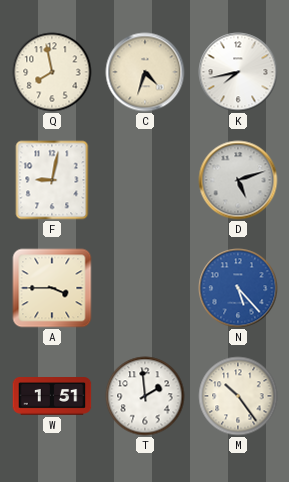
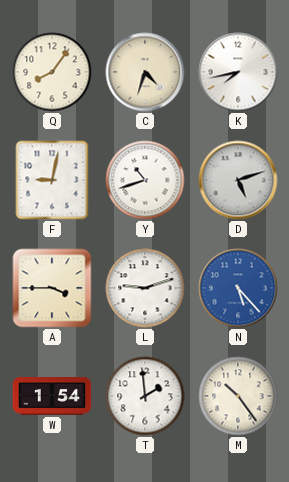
Q: 7:58 -> 8:06
Y: none -> 10:42
L: none -> 9:12
W: 1:51 -> 1:54
